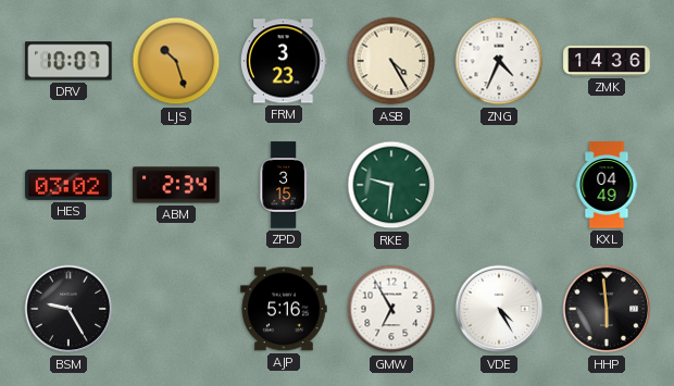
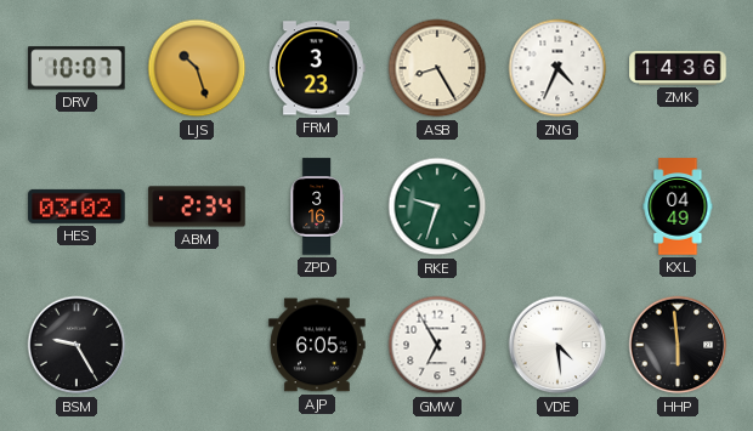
ASB: 4:25 -> 8:25
ZPD: 3:15 -> 3:16
RKE: 9:31 -> 9:33
AJP: 5:16 -> 6:05
VDE: 4:25 -> 4:29
